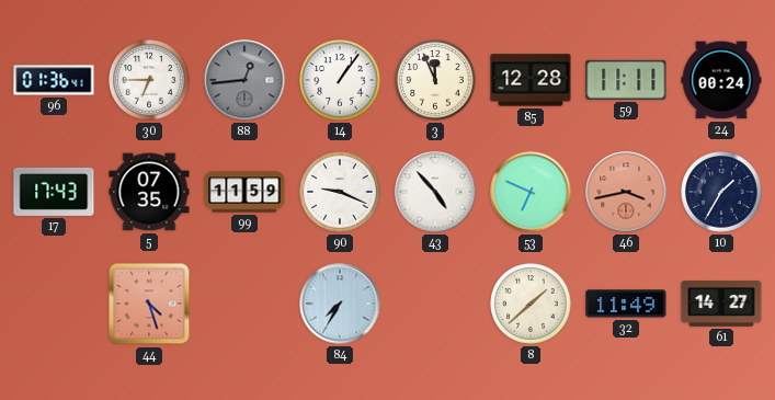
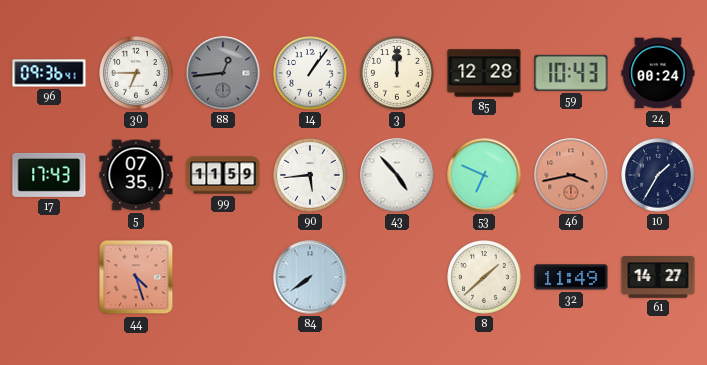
96: 01:36 -> 09:36
3: 11:56 -> 12:00
59: 11:11 -> 10:43
90: 9:19 -> 5:44
84: 7:35 -> 7:39
